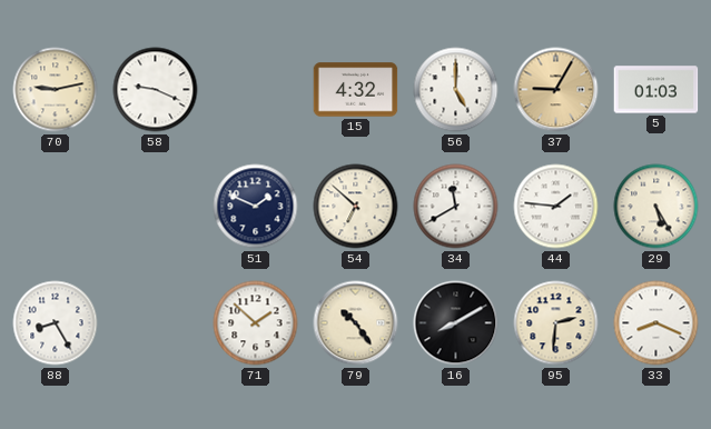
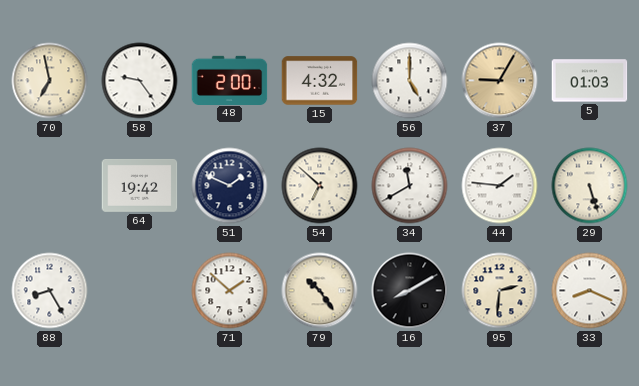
70: 9:13 -> 6:58
58: 9:19 -> 9:24
48: none -> 2:00
64: none -> 19:42
29: 5:25 -> 5:27
